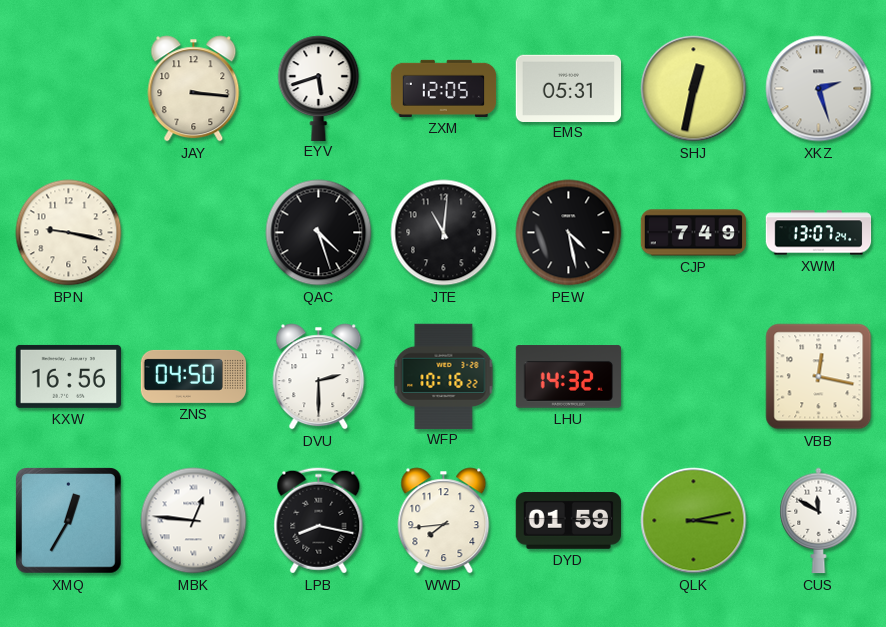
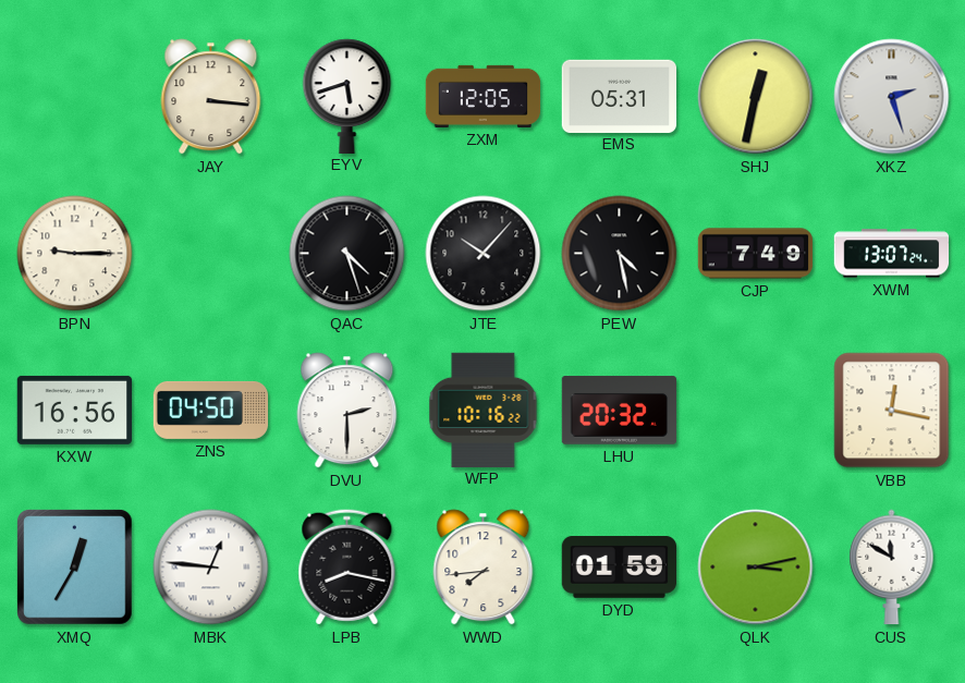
BPN: 9:17 -> 9:15
JTE: 11:01 -> 10:07
LHU: 14:32 -> 20:32
